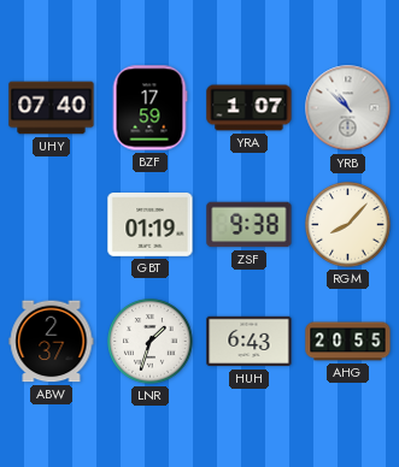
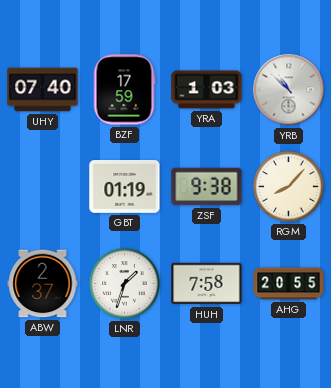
YRA: 1:07 -> 1:03
HUH: 6:43 -> 7:58
